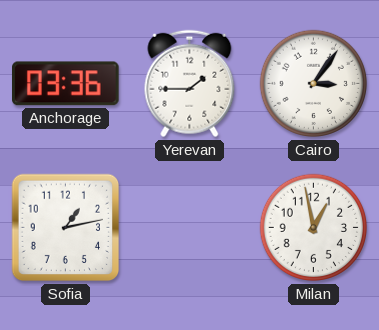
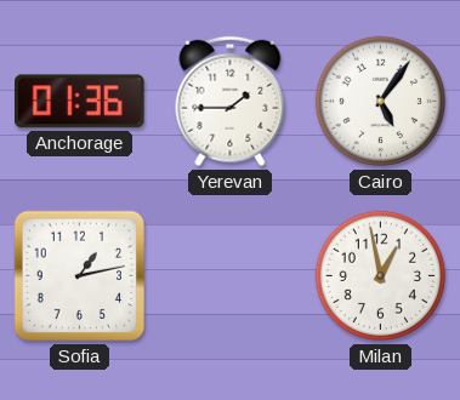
Anchorage: 03:36 -> 01:36
Cairo: 3:06 -> 5:06
